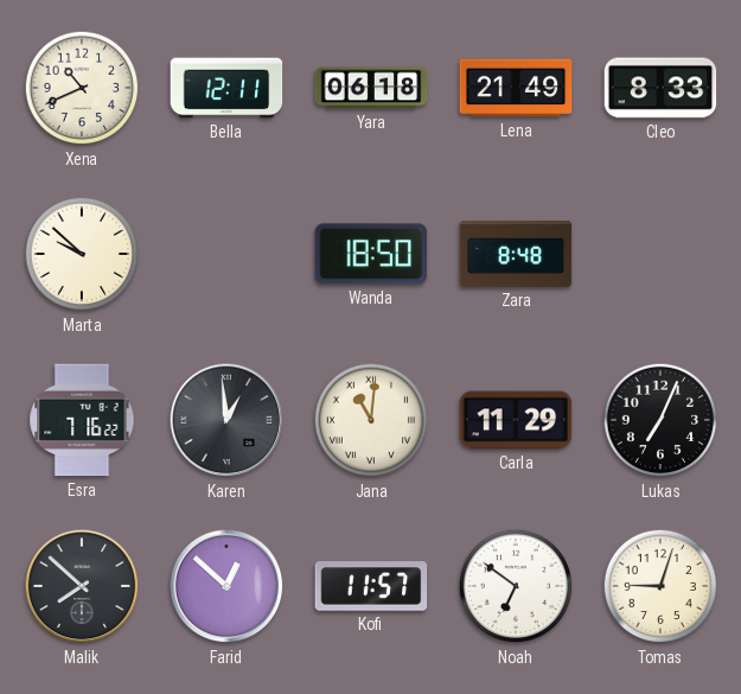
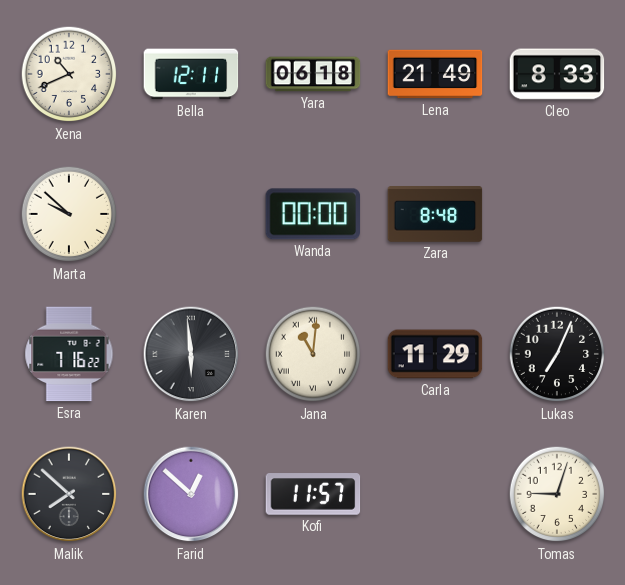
Wanda: 18:50 -> 00:00
Karen: 12:59 -> 5:59
Noah: 6:51 -> none
